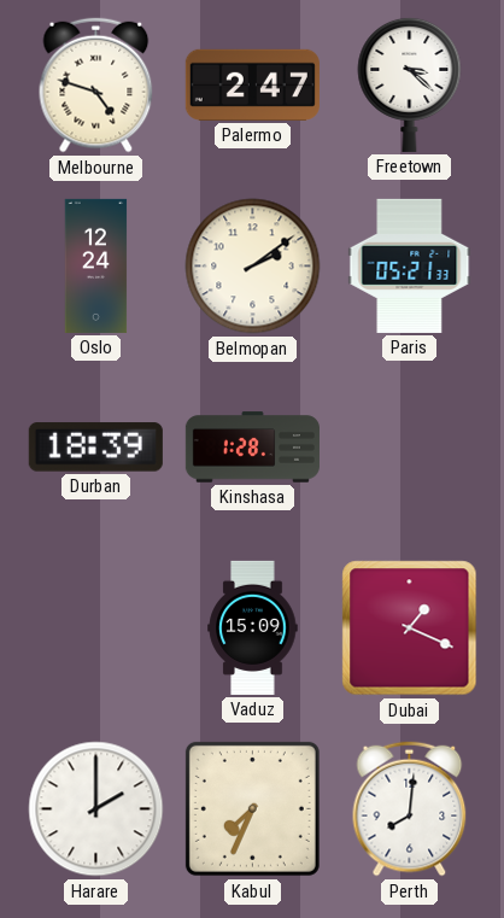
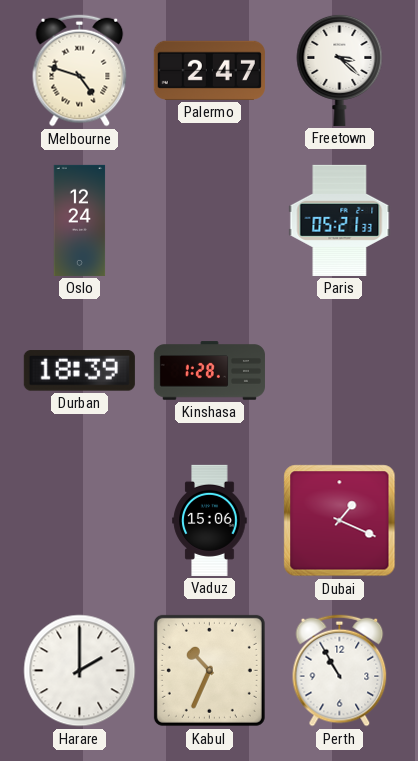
Belmopan: 2:09 -> none
Vaduz: 15:09 -> 15:06
Kabul: 7:34 -> 10:34
Perth: 8:01 -> 10:55
